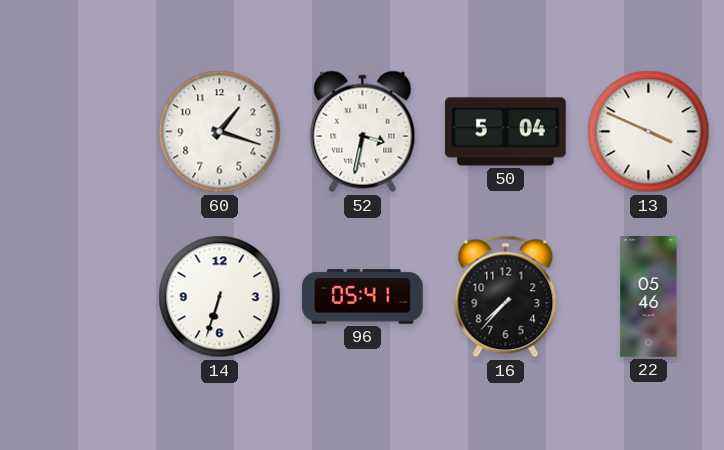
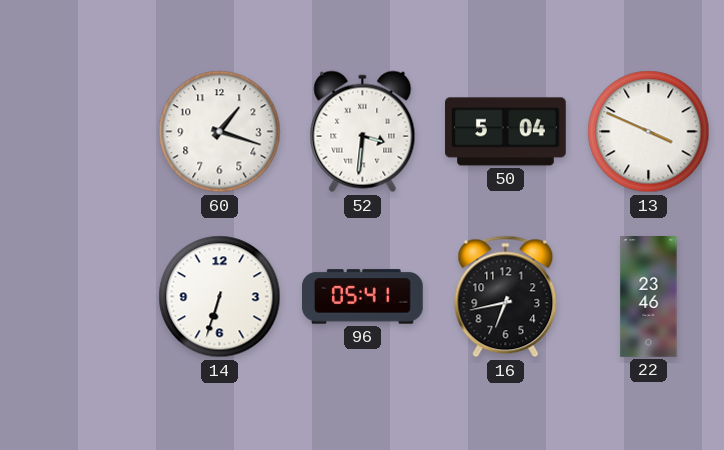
52: 3:32 -> 3:31
16: 7:37 -> 6:43
22: 05:46 -> 23:46
